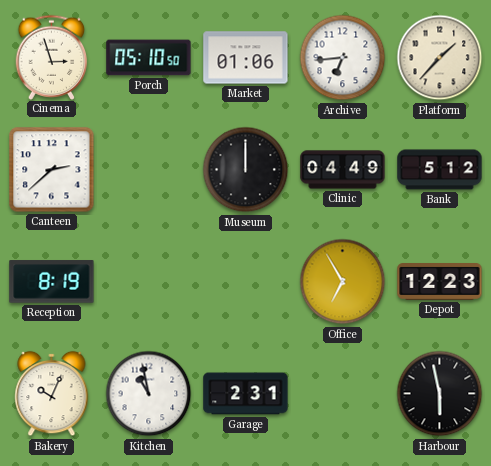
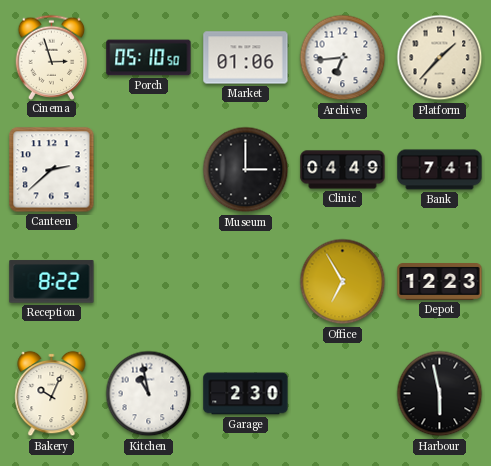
Museum: 12:00 -> 3:00
Bank: 5:12 -> 7:41
Reception: 8:19 -> 8:22
Garage: 2:31 -> 2:30
